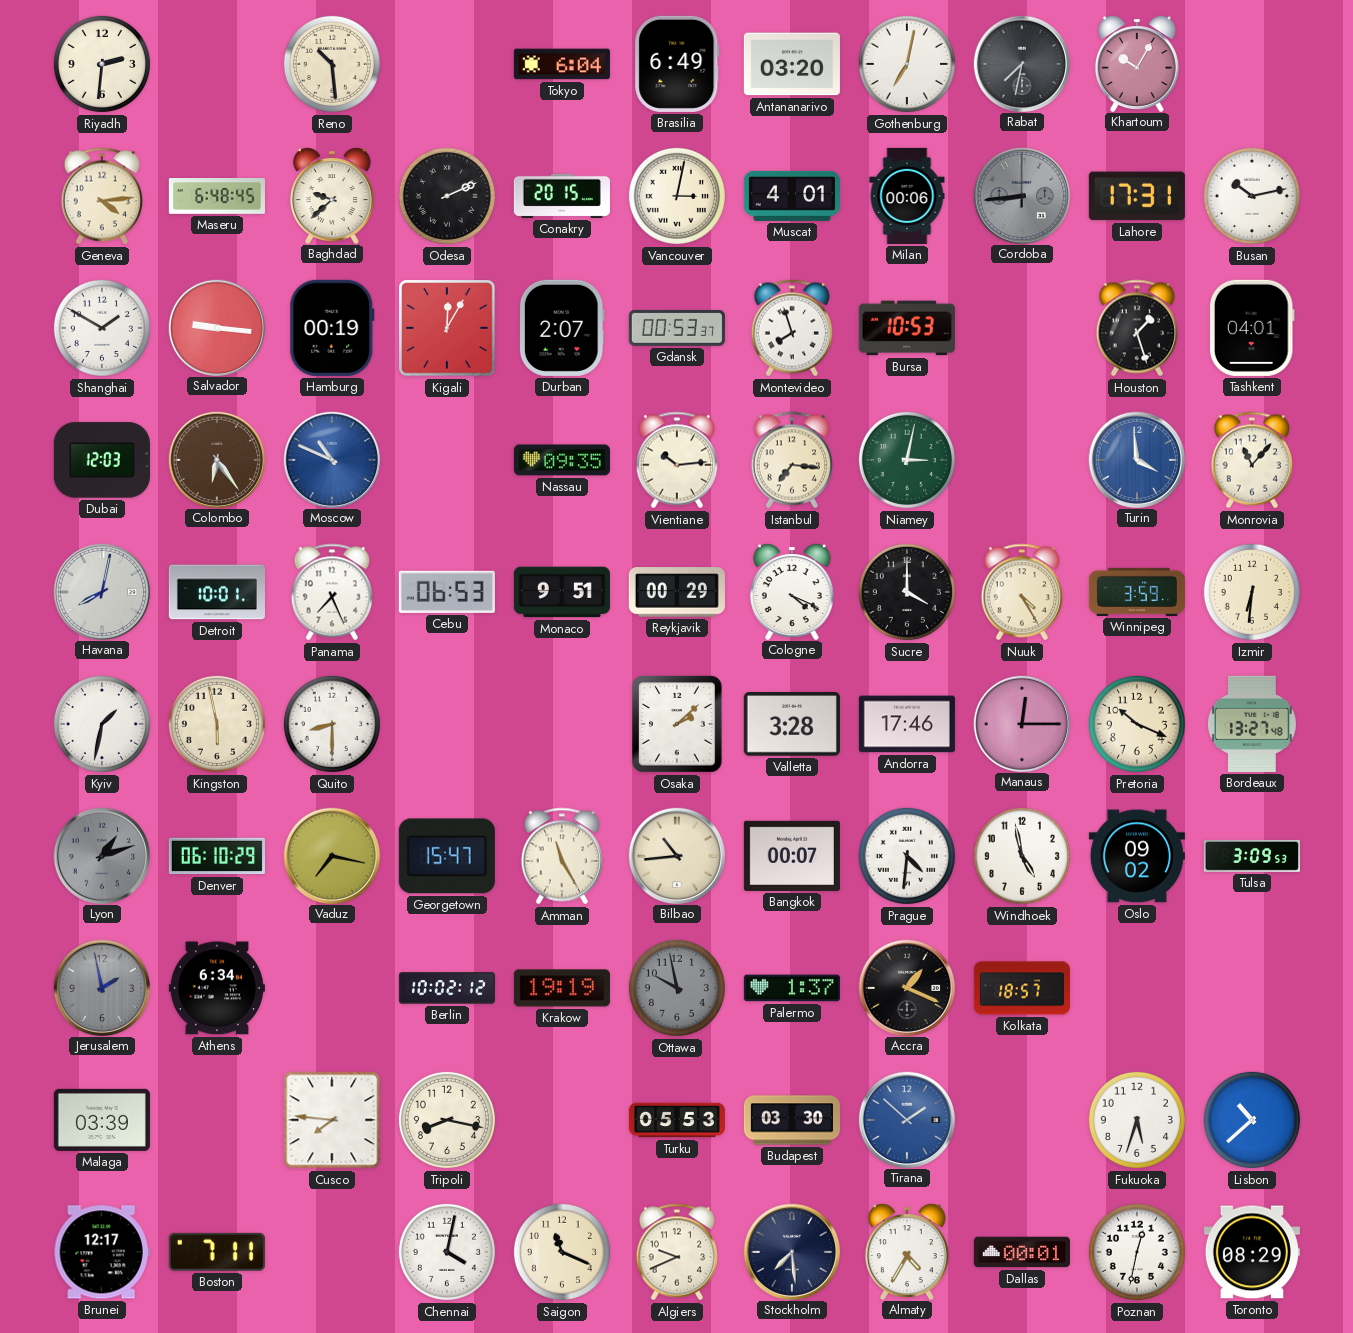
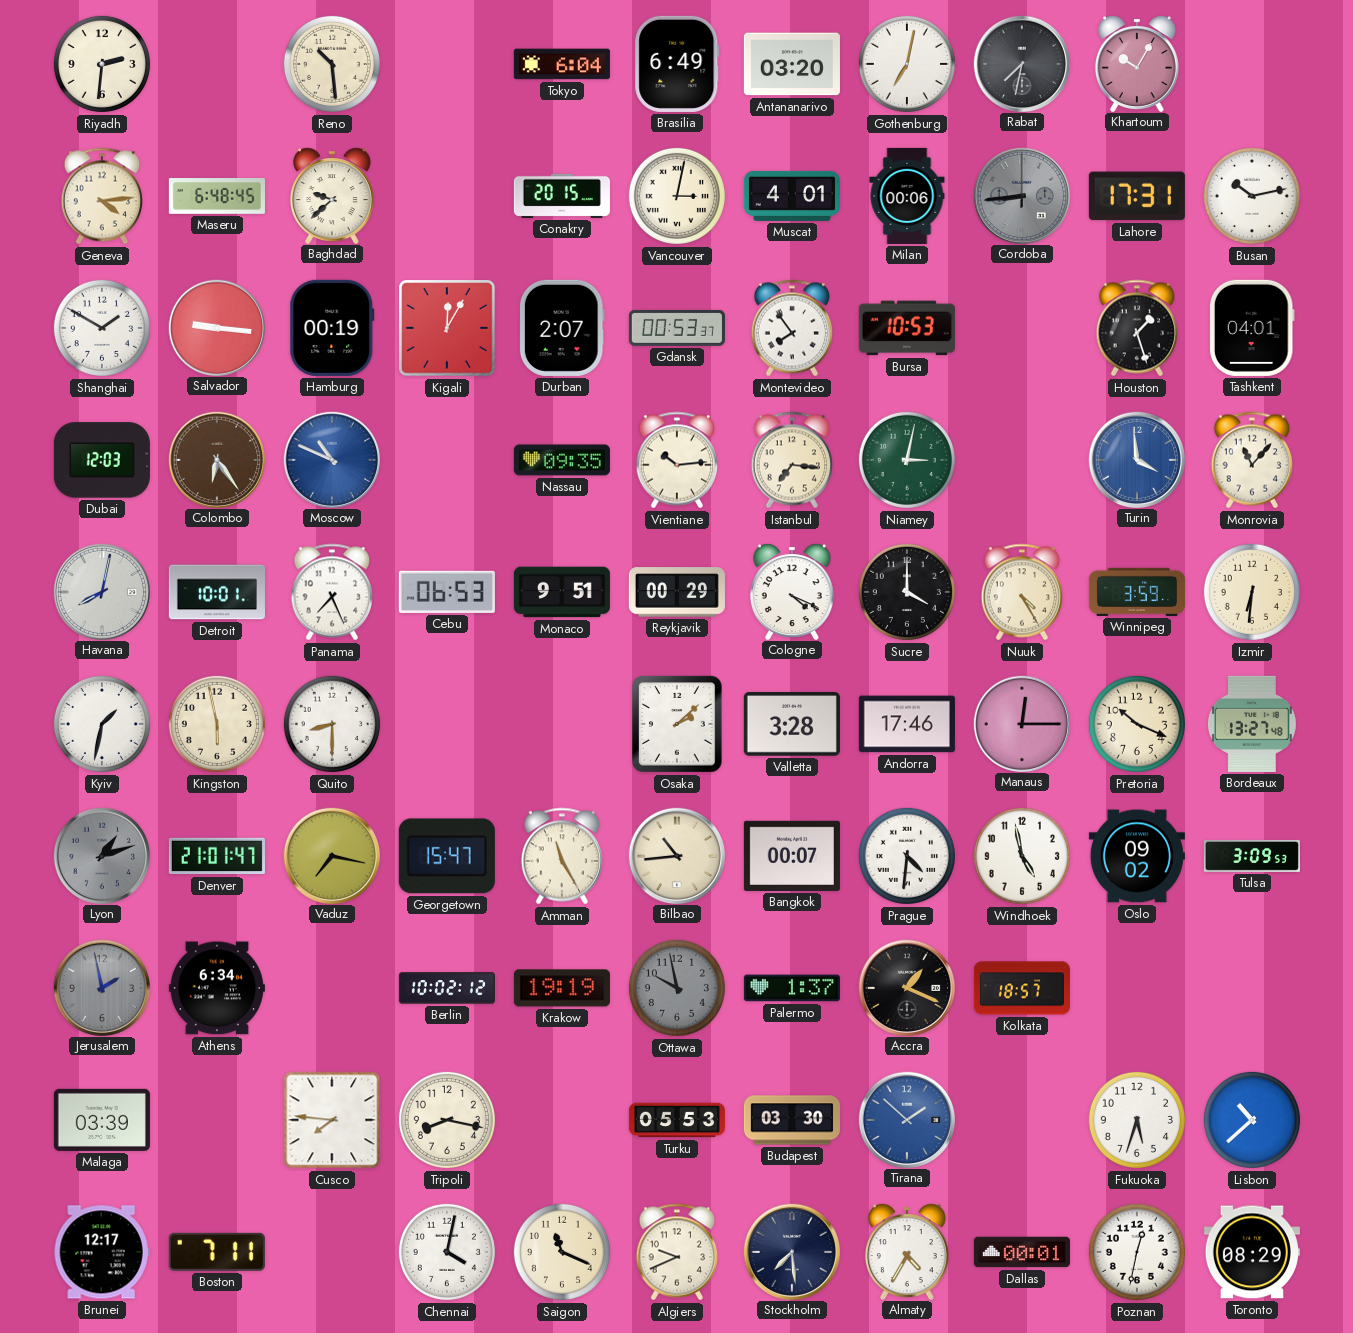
Odesa: 2:11 -> none
Montevideo: 7:57 -> 7:54
Denver: 06:10 -> 21:01
